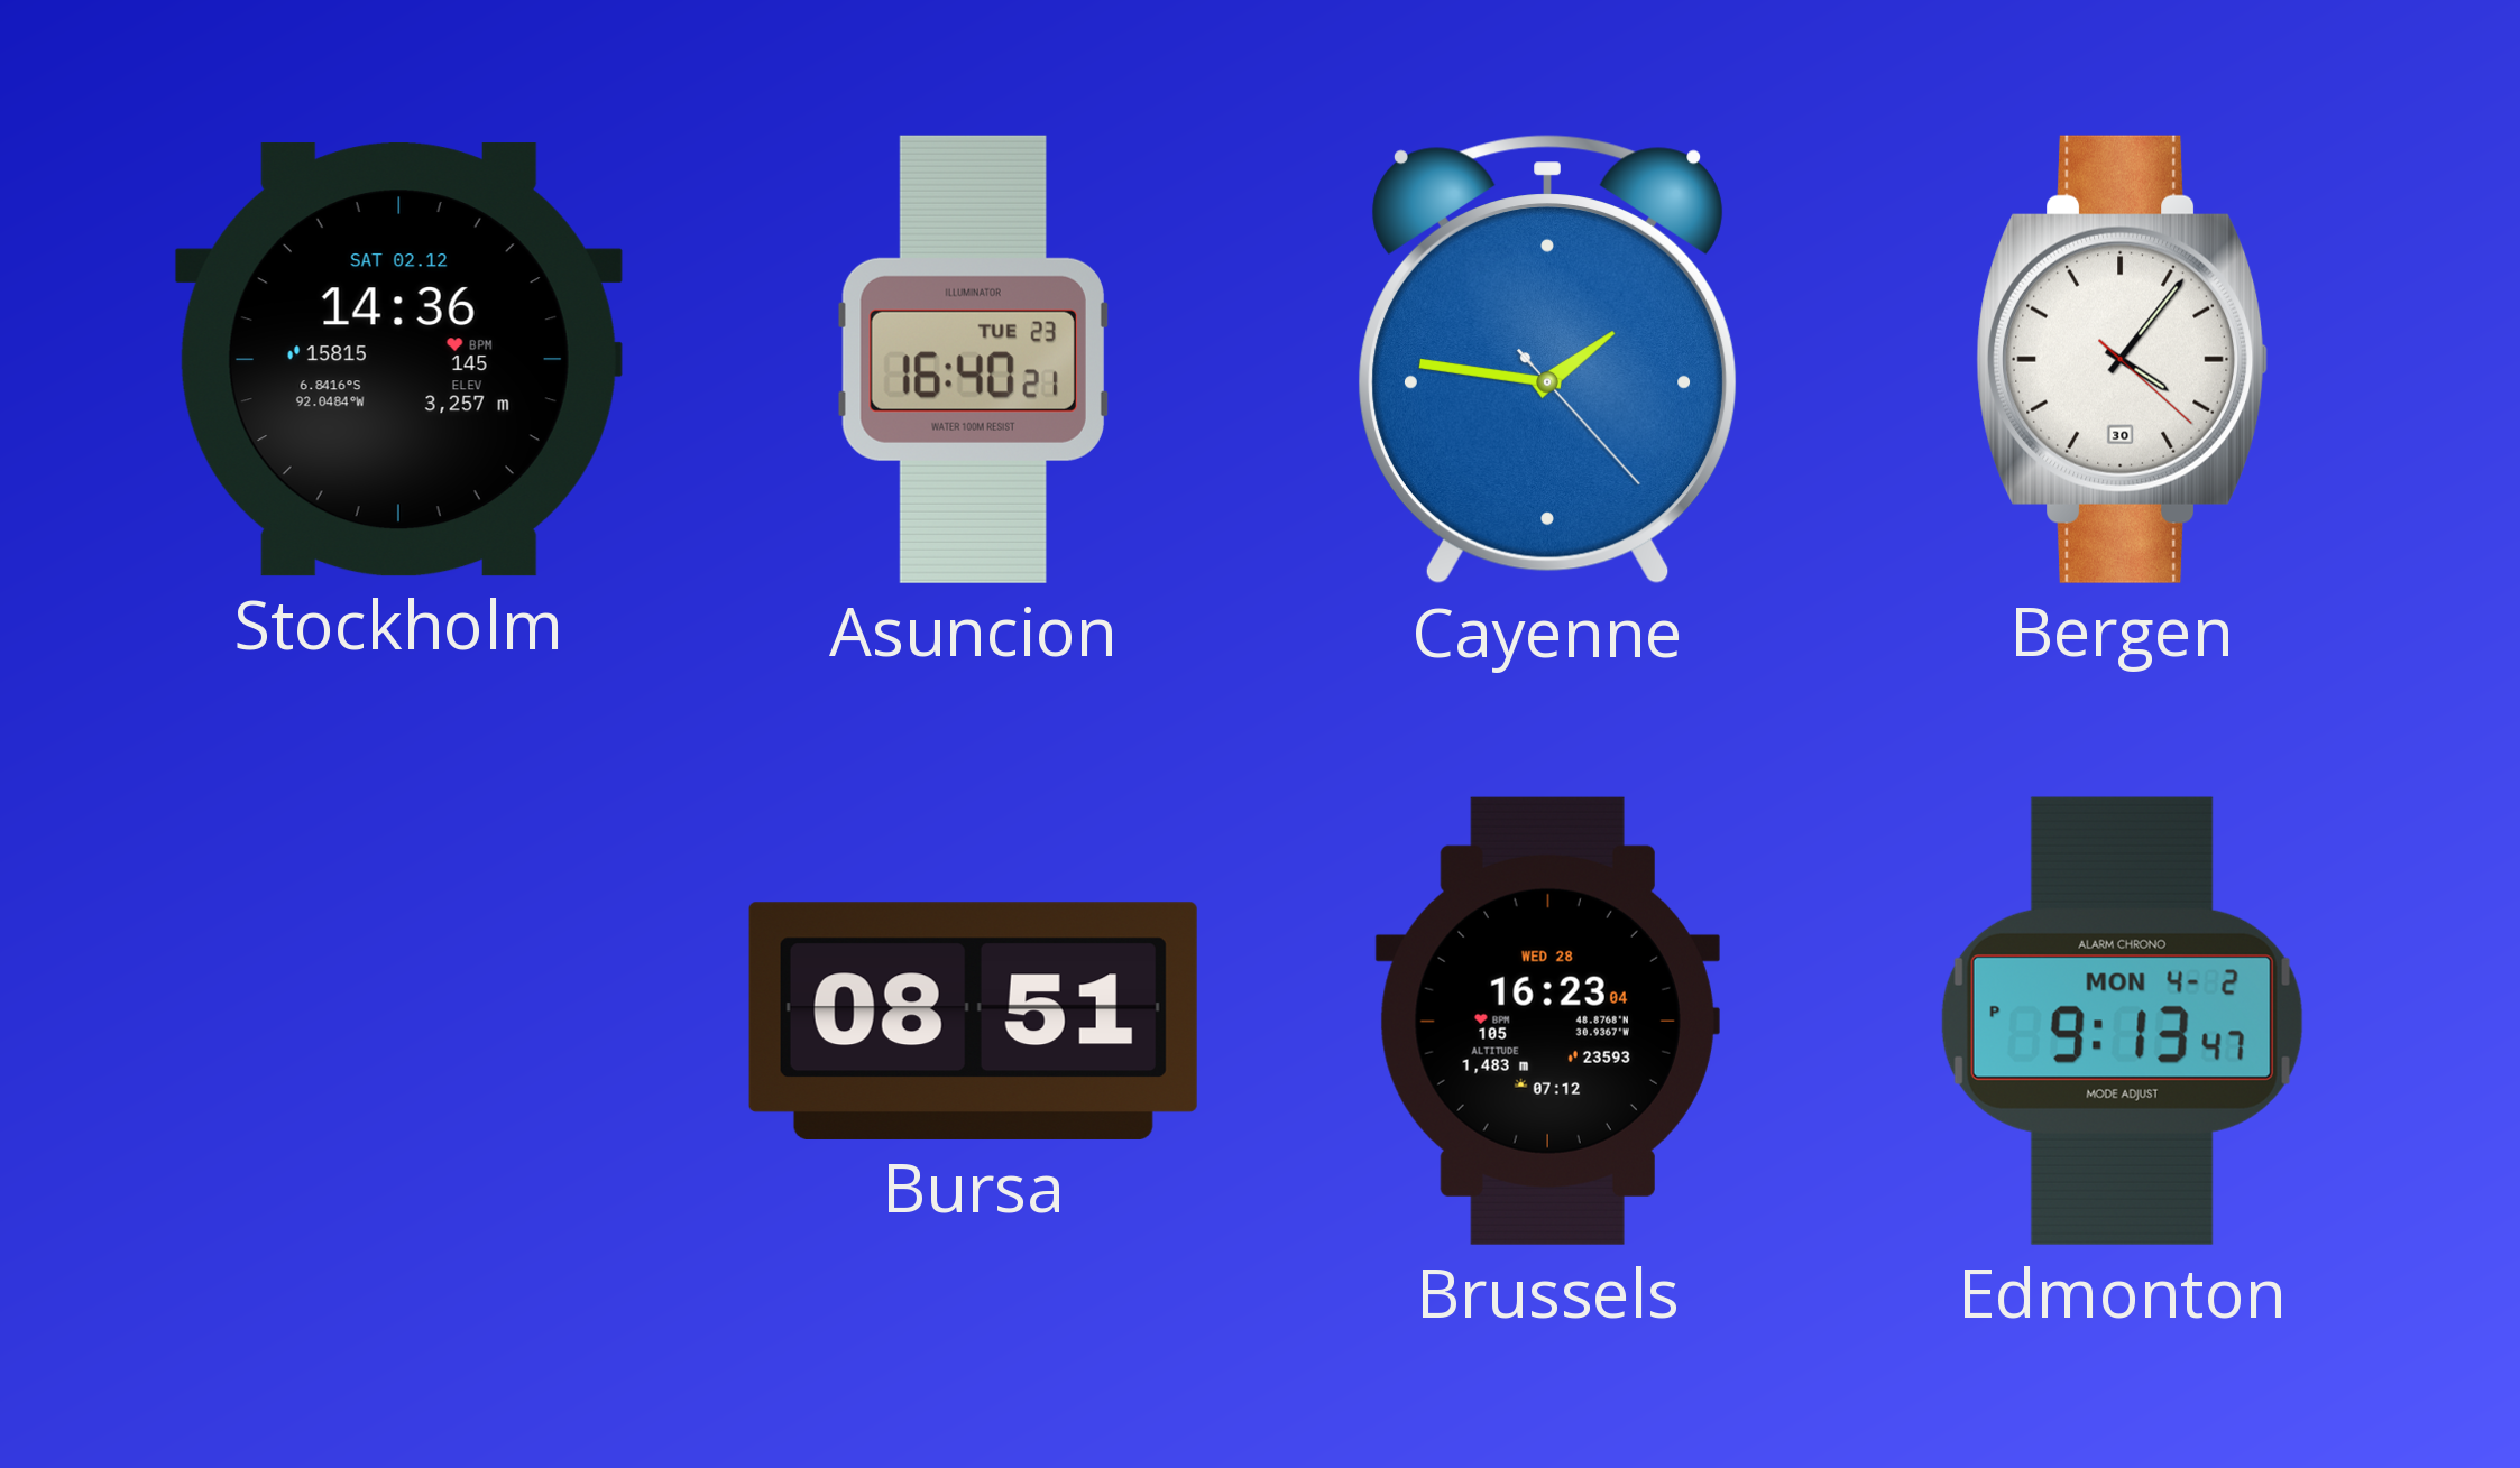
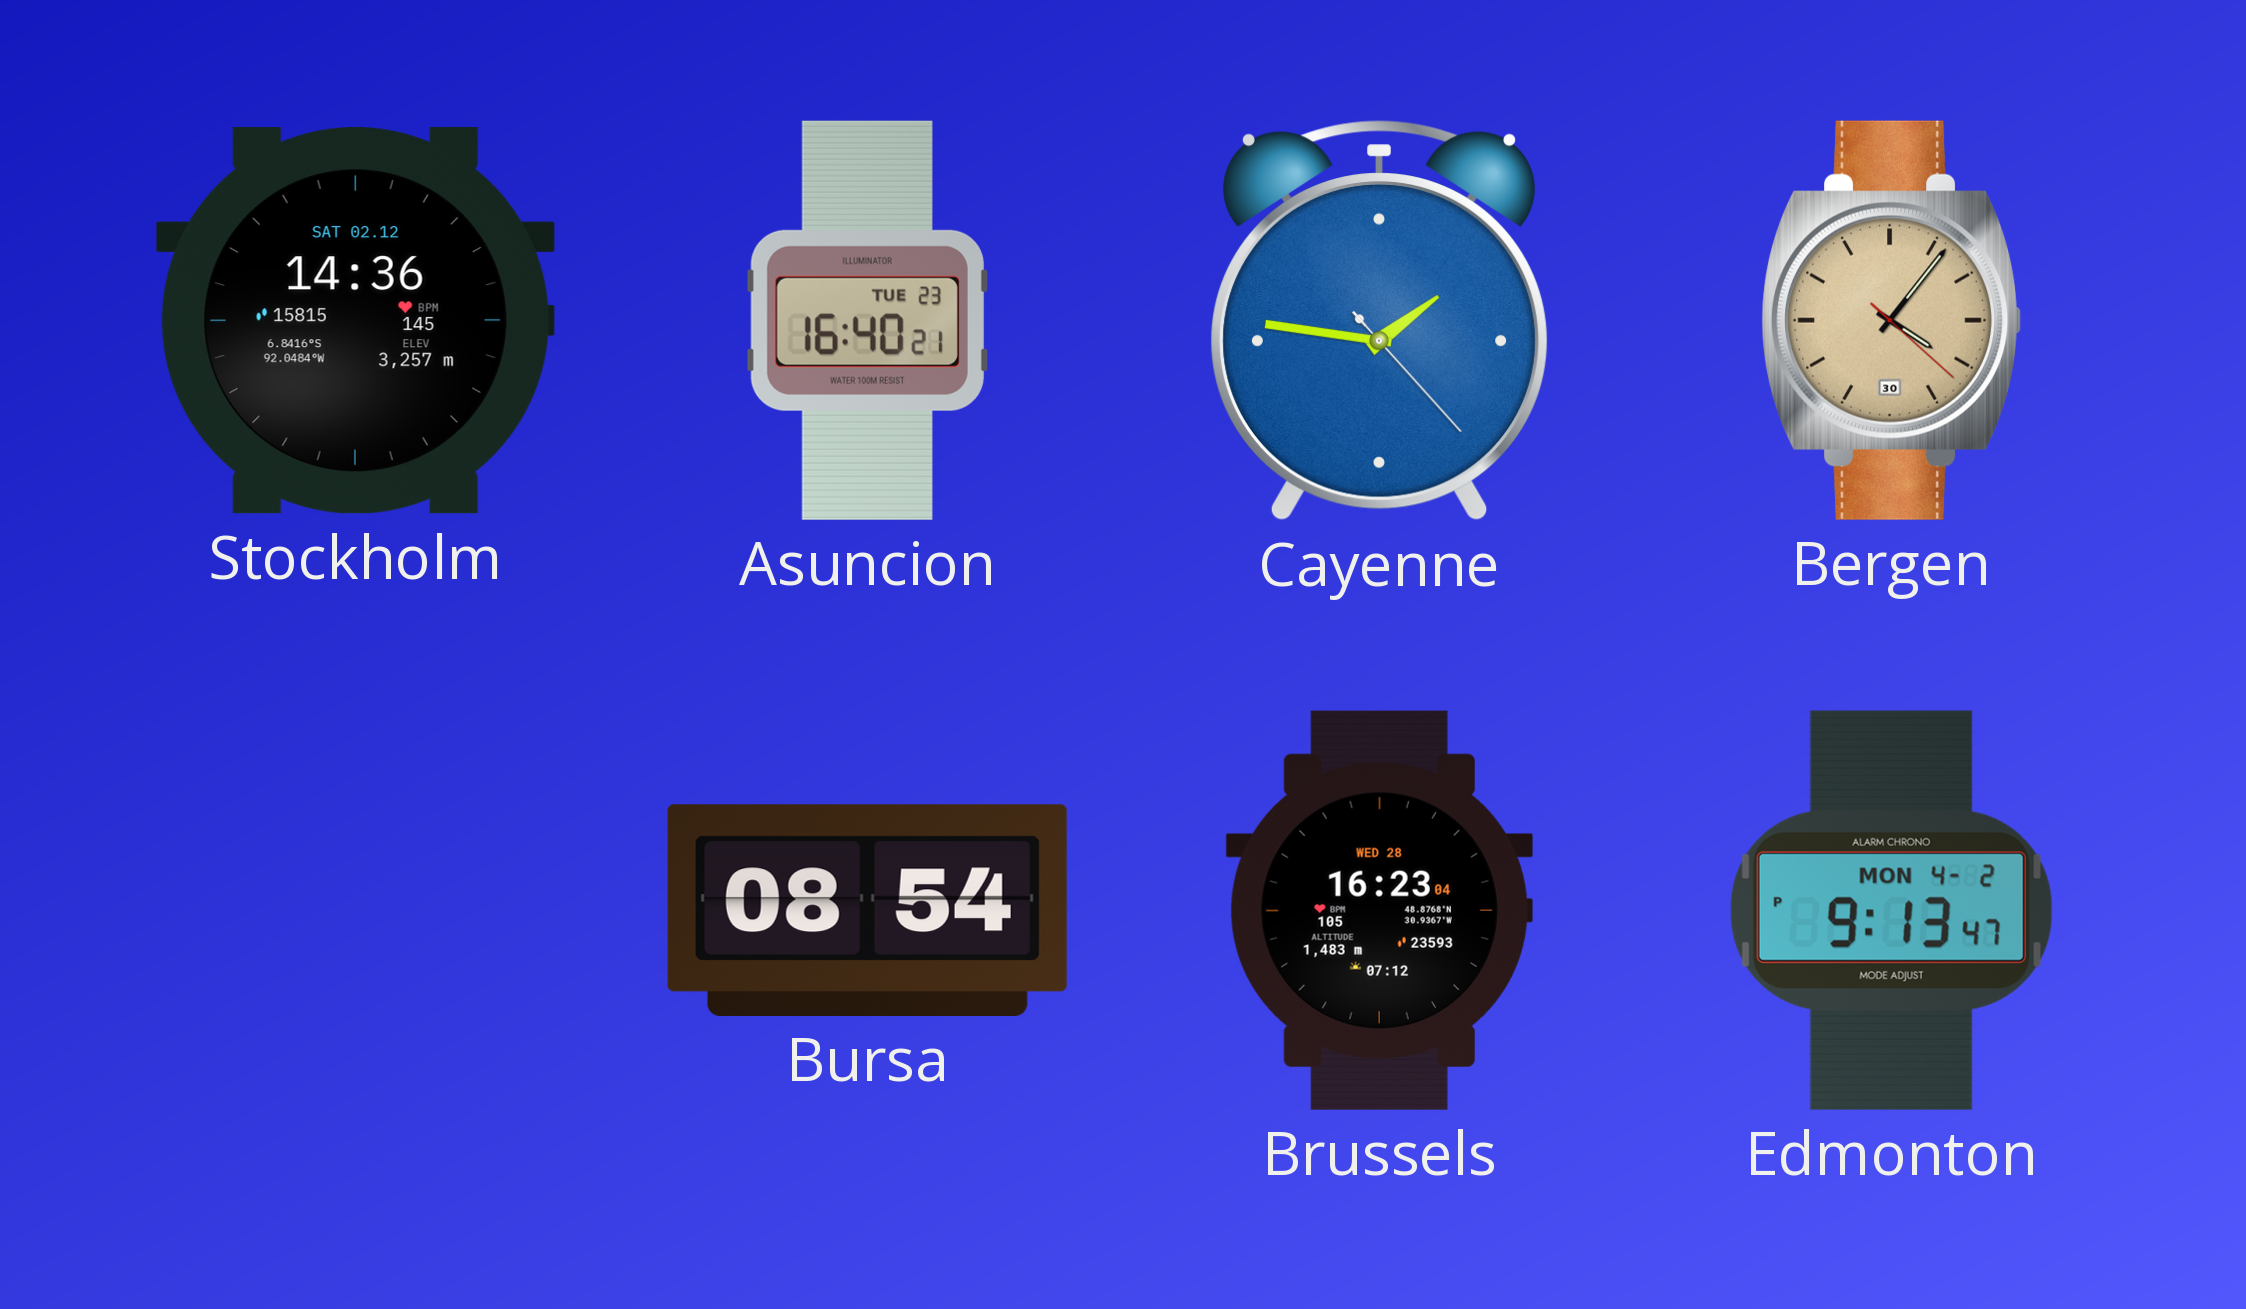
Bergen dial: white -> champagne
Bursa: 08:51 -> 08:54
